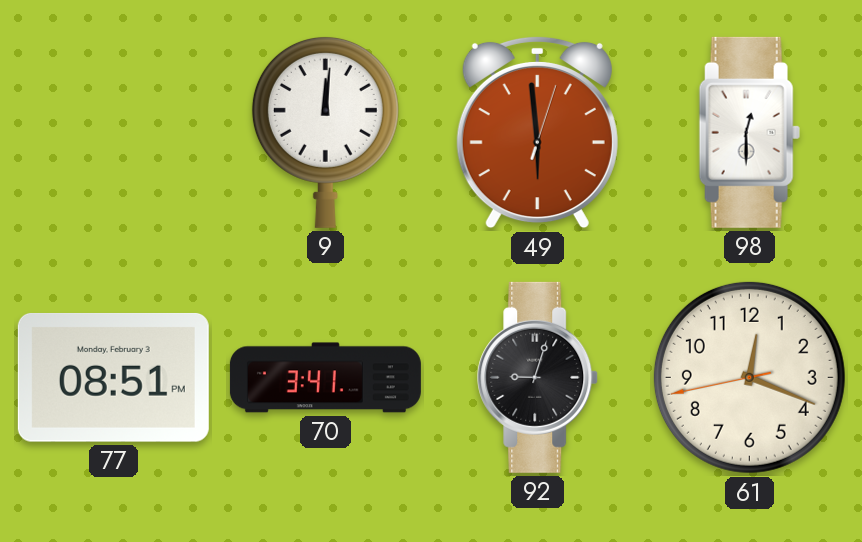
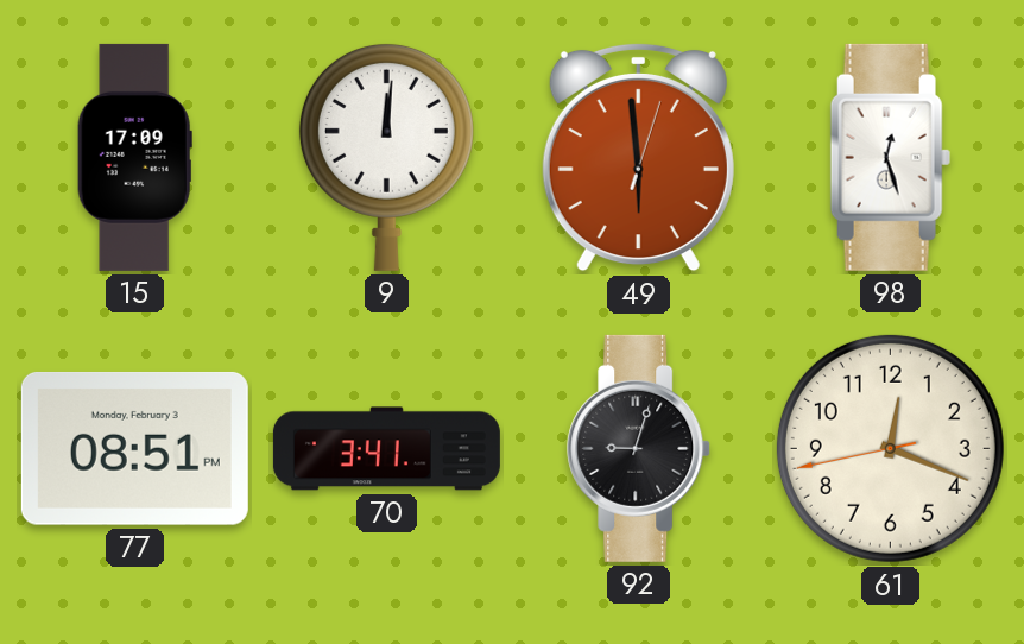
15: none -> 17:09
98: 12:30 -> 12:27
